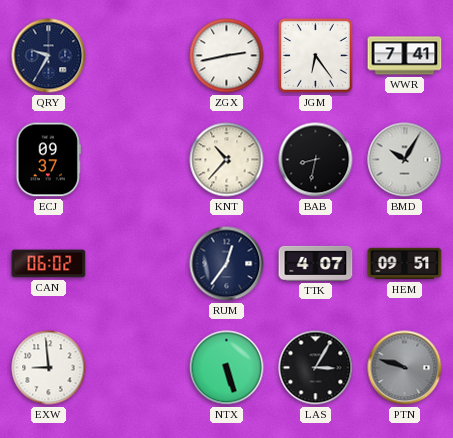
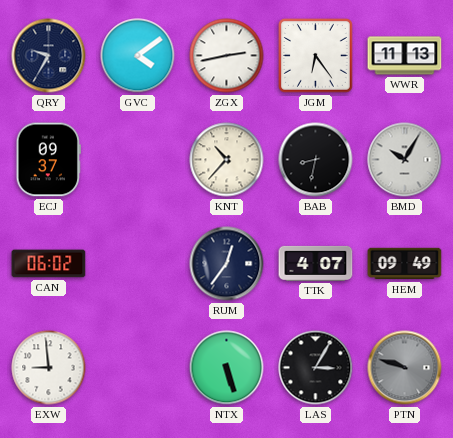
GVC: none -> 4:09
WWR: 7:41 -> 11:13
HEM: 09:51 -> 09:49
